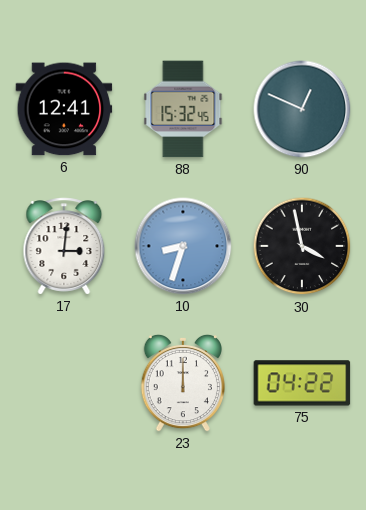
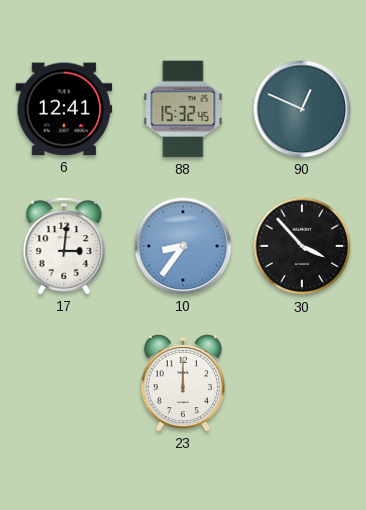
10: 8:33 -> 8:36
30: 3:58 -> 3:53
75: 04:22 -> none
